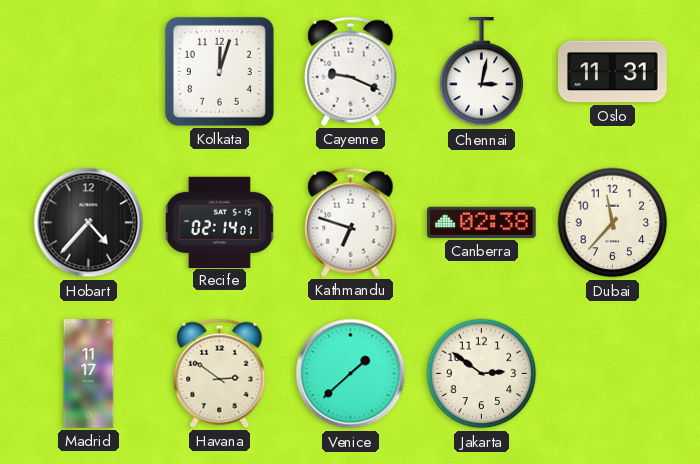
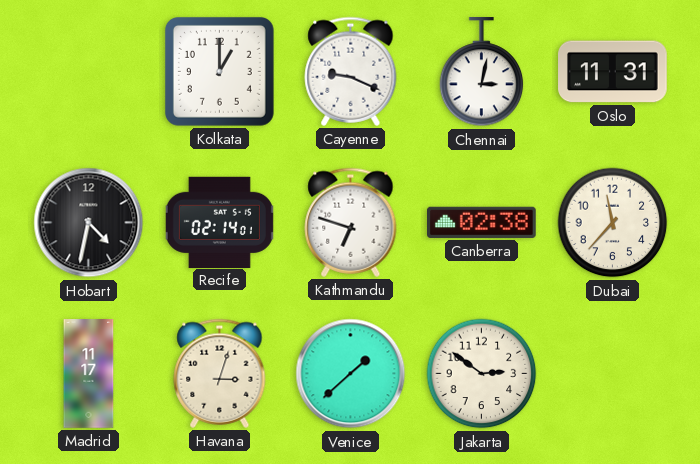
Kolkata: 12:03 -> 1:00
Hobart: 4:37 -> 4:32
Havana: 2:51 -> 3:03
